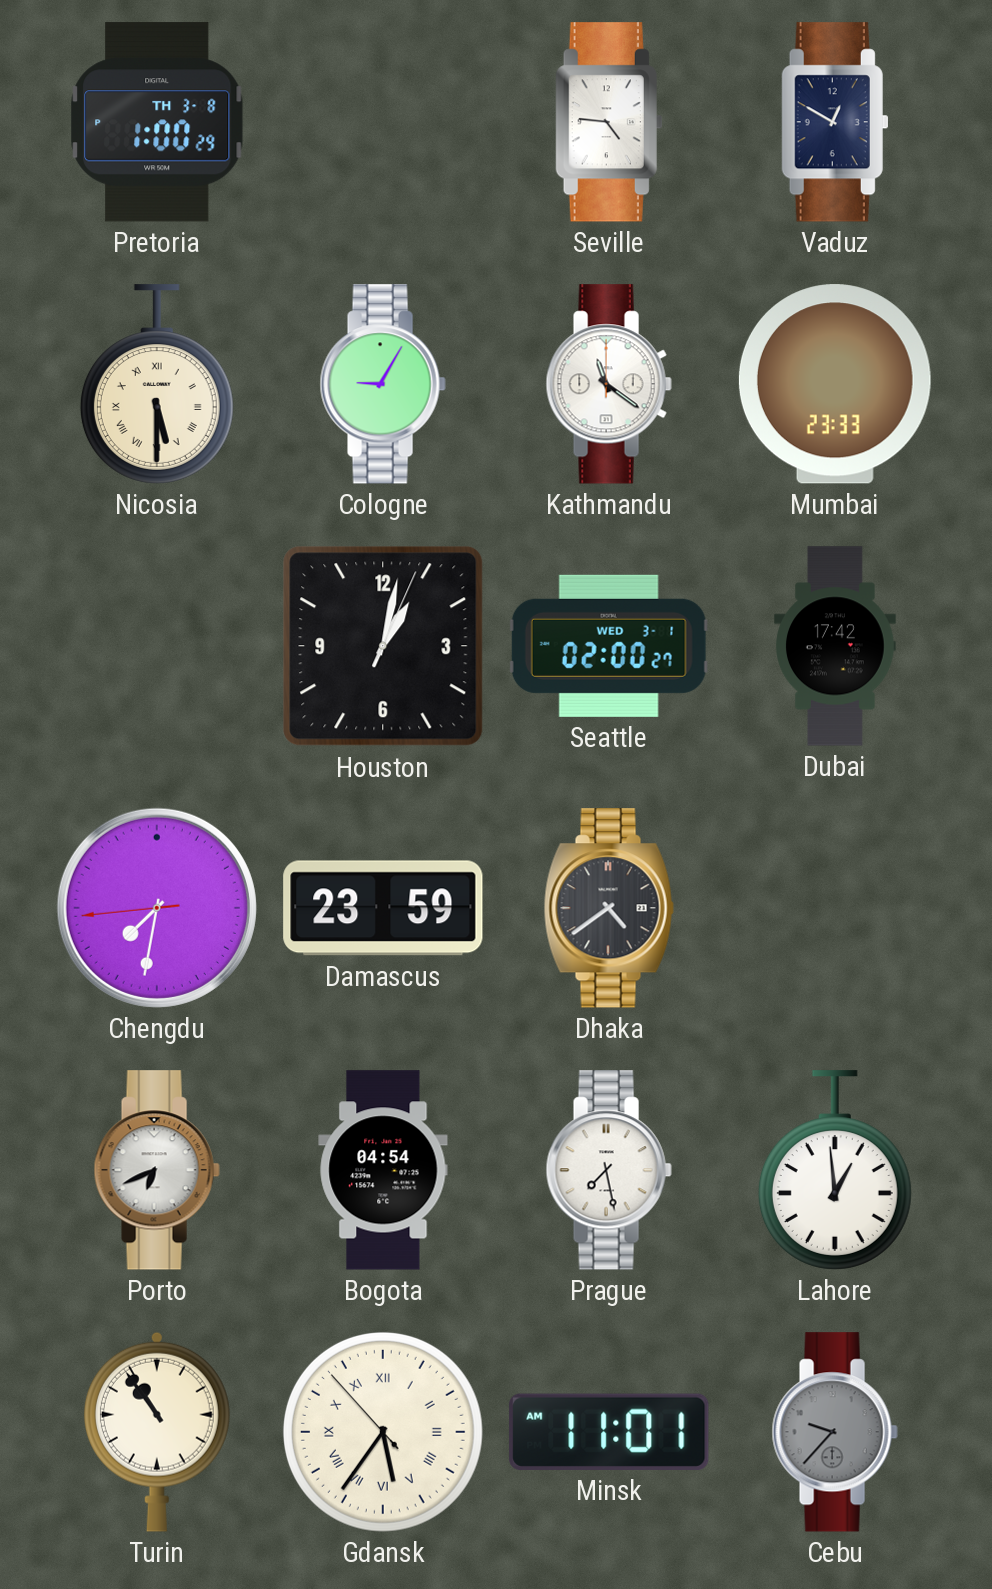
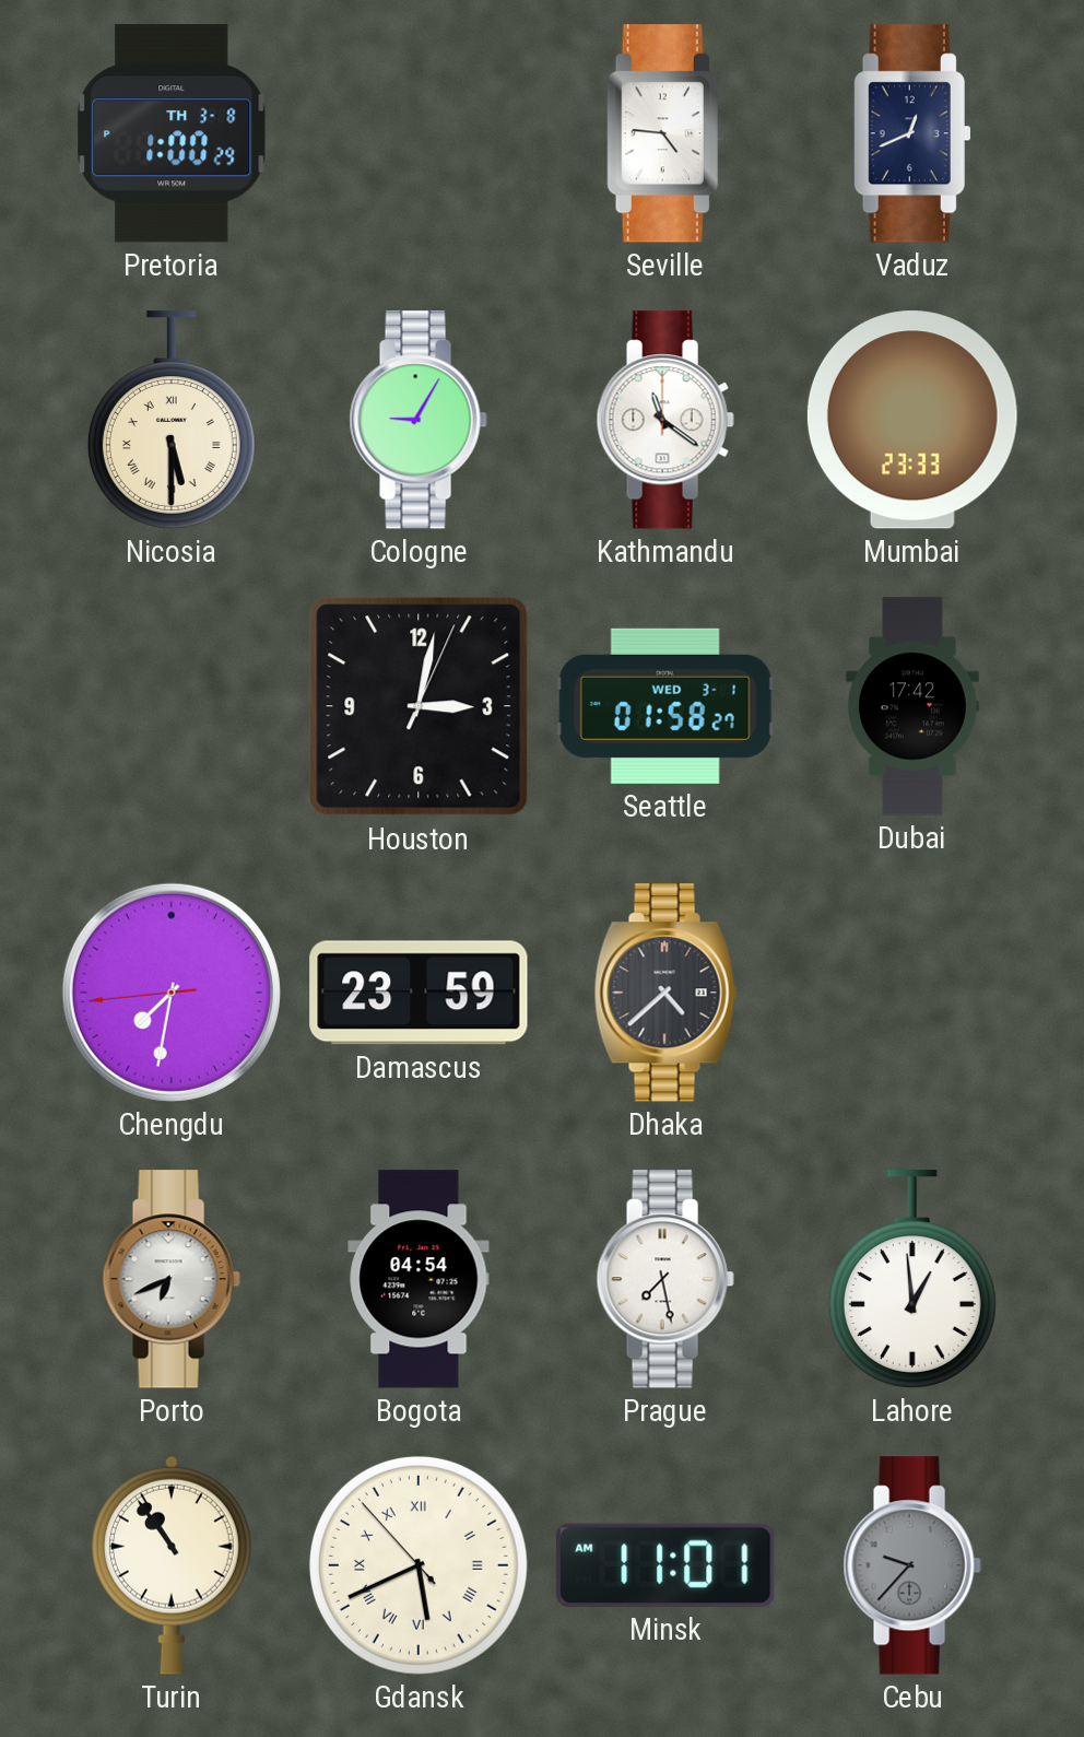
Vaduz: 12:50 -> 12:41
Houston: 1:02 -> 3:02
Seattle: 02:00 -> 01:58
Dhaka: 4:39 -> 4:38
Gdansk: 5:35 -> 5:40
